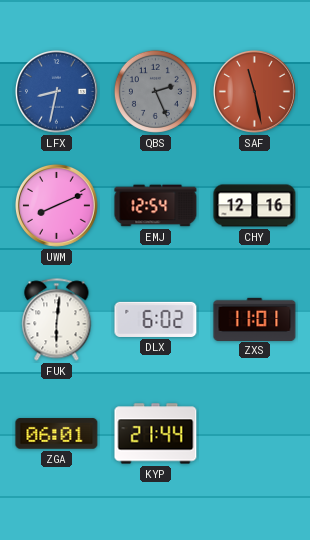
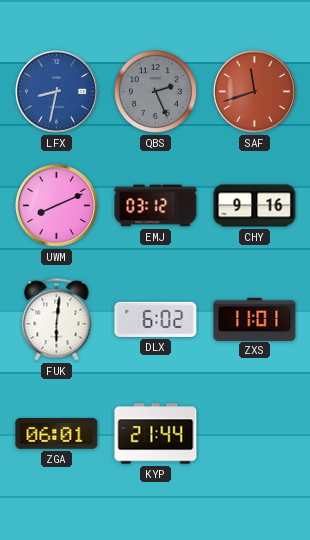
SAF: 11:28 -> 11:42
EMJ: 12:54 -> 03:12
CHY: 12:16 -> 9:16
